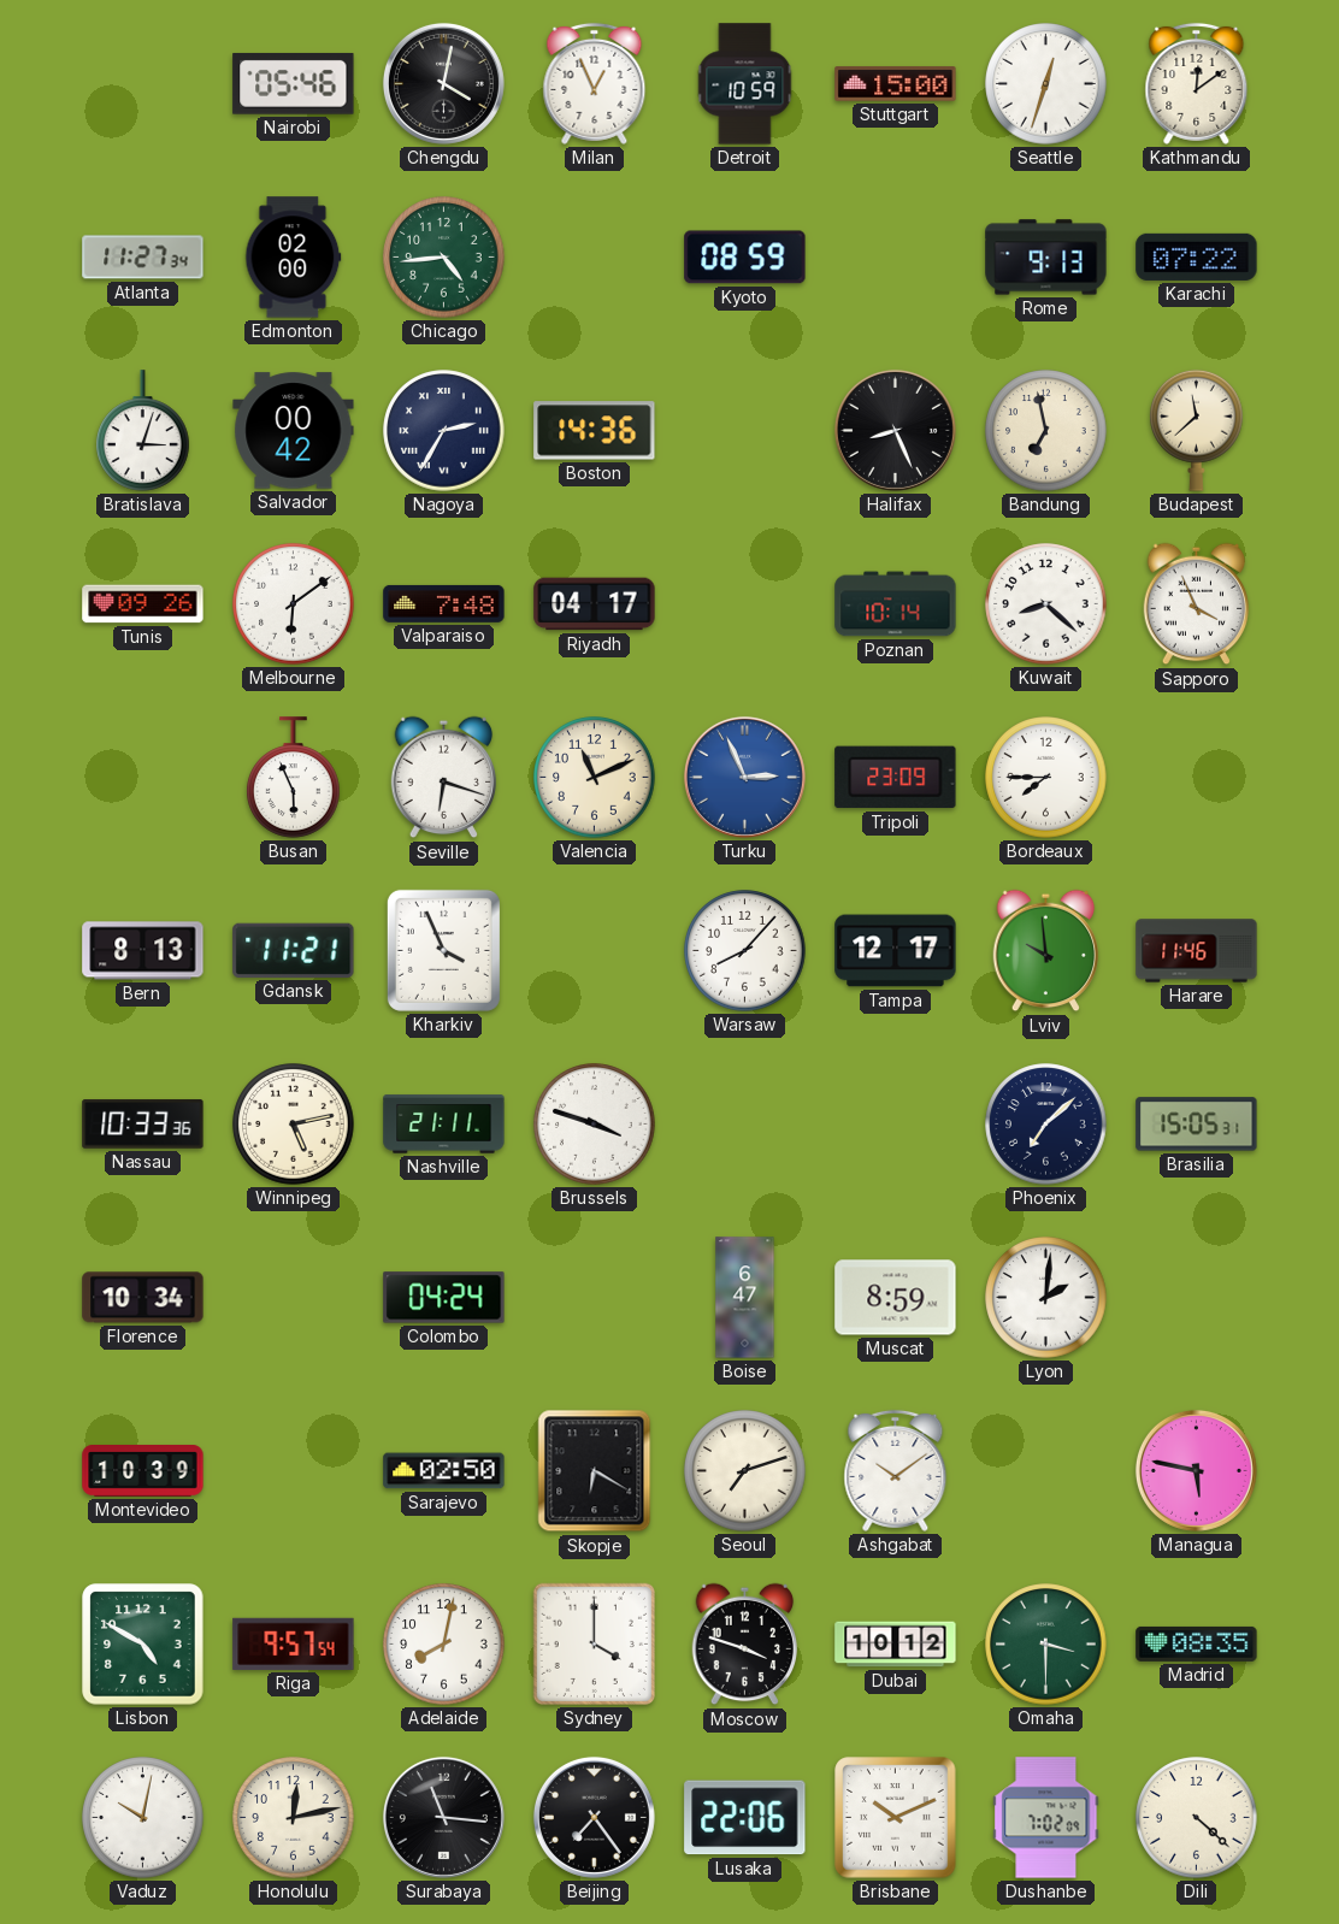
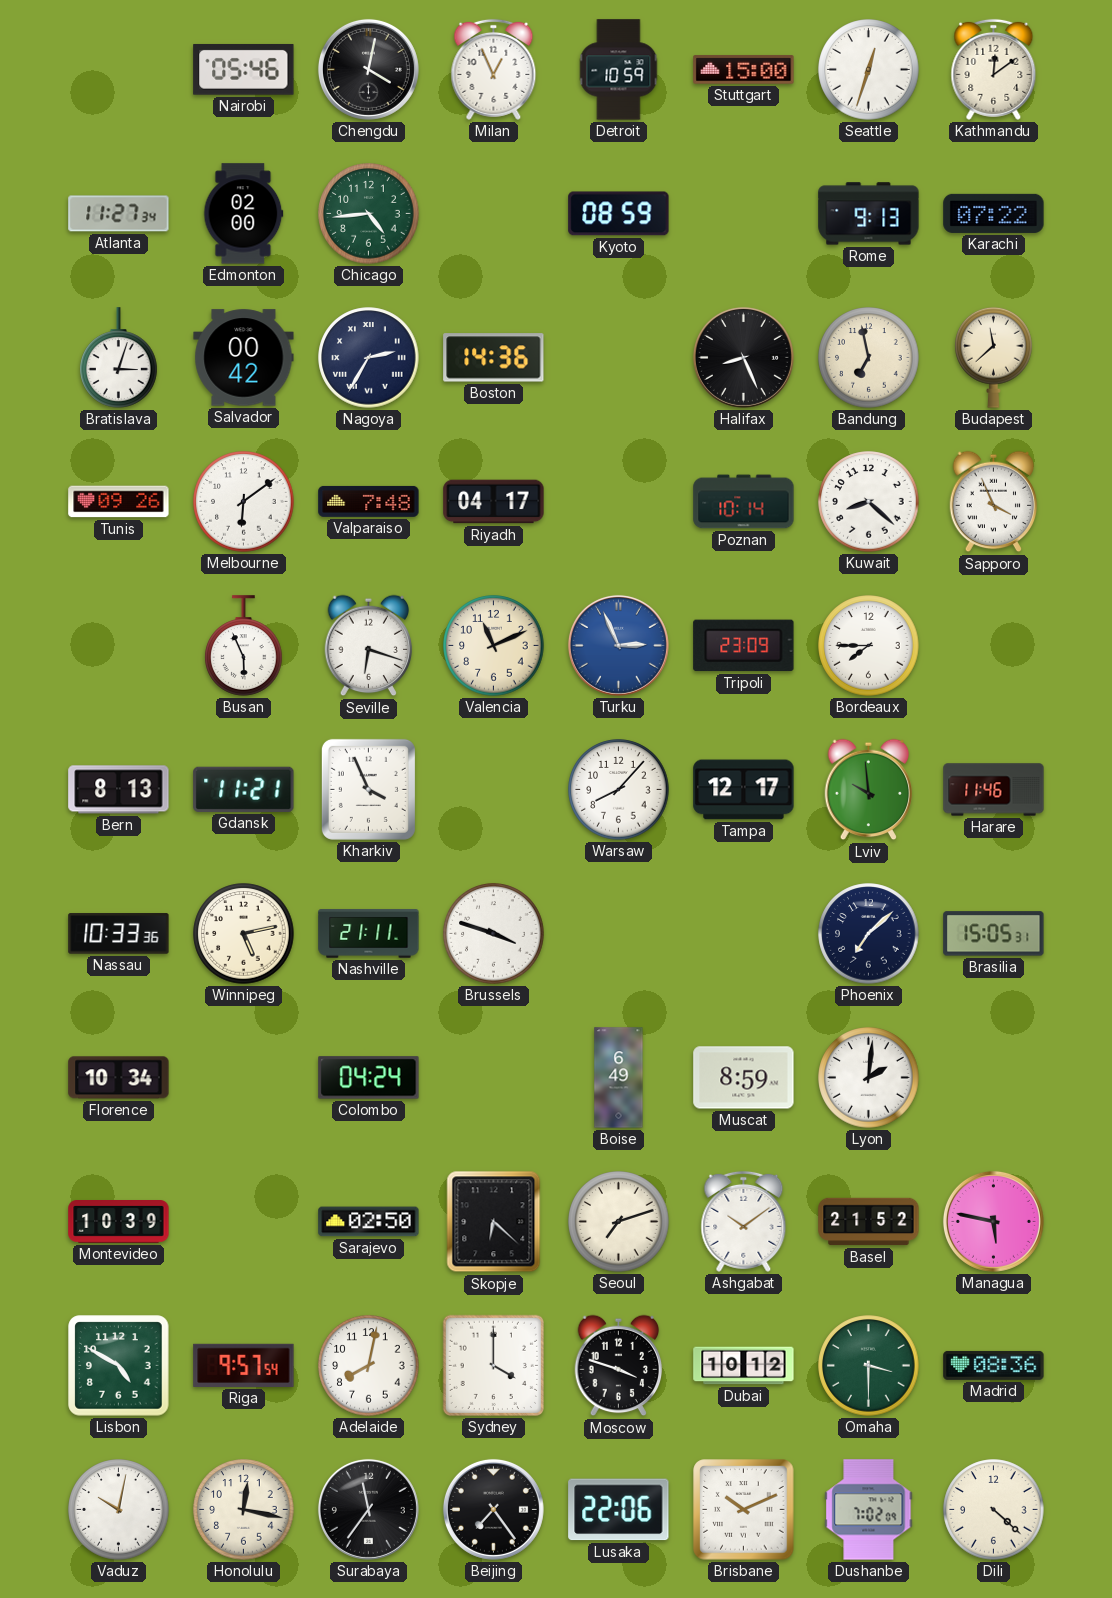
Boise: 6:47 -> 6:49
Skopje: 6:20 -> 6:22
Basel: none -> 21:52
Madrid: 08:35 -> 08:36
Honolulu: 12:13 -> 12:17
Surabaya: 11:16 -> 11:36
